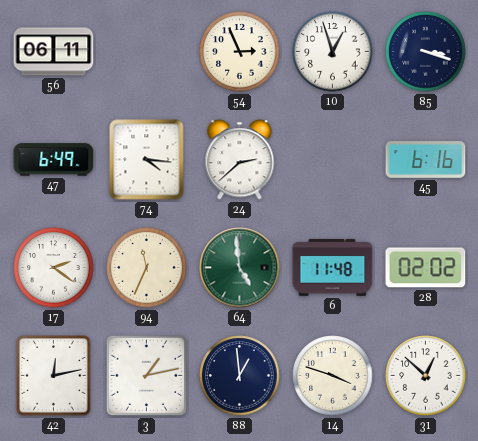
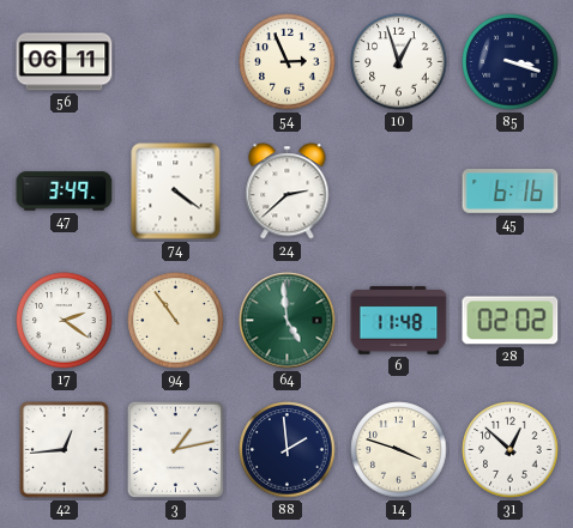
47: 6:49 -> 3:49
74: 4:16 -> 4:21
94: 11:34 -> 10:54
42: 12:13 -> 12:44
88: 12:59 -> 1:59
